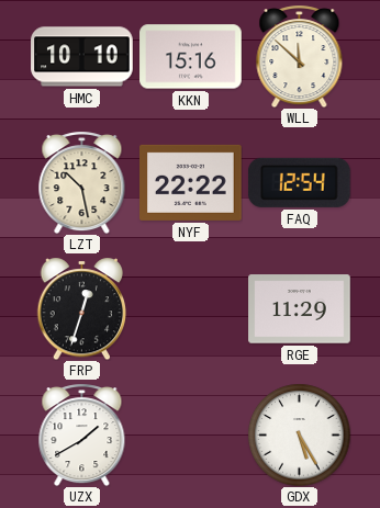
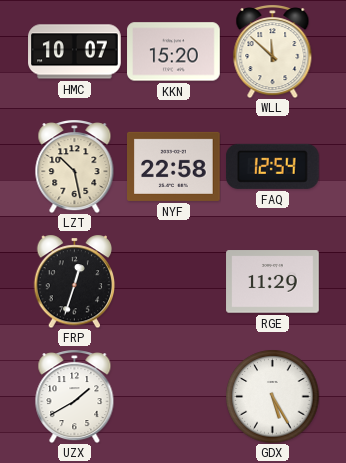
HMC: 10:10 -> 10:07
KKN: 15:16 -> 15:20
NYF: 22:22 -> 22:58
